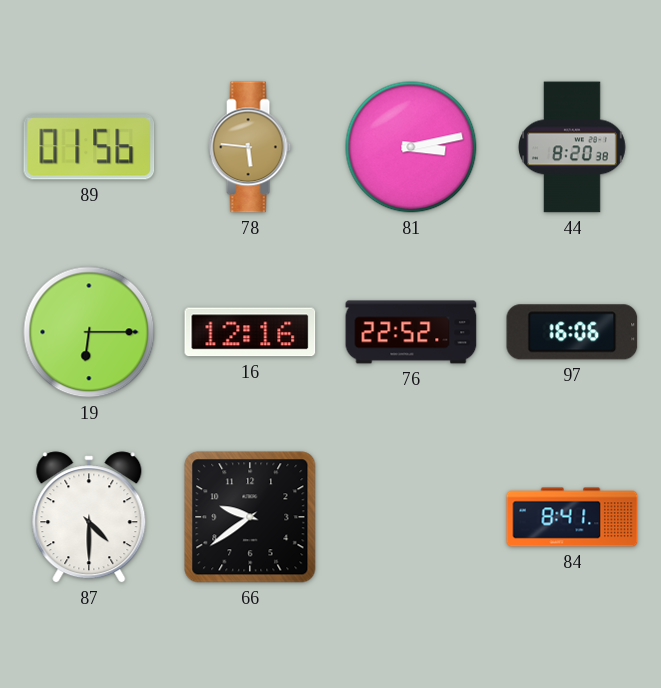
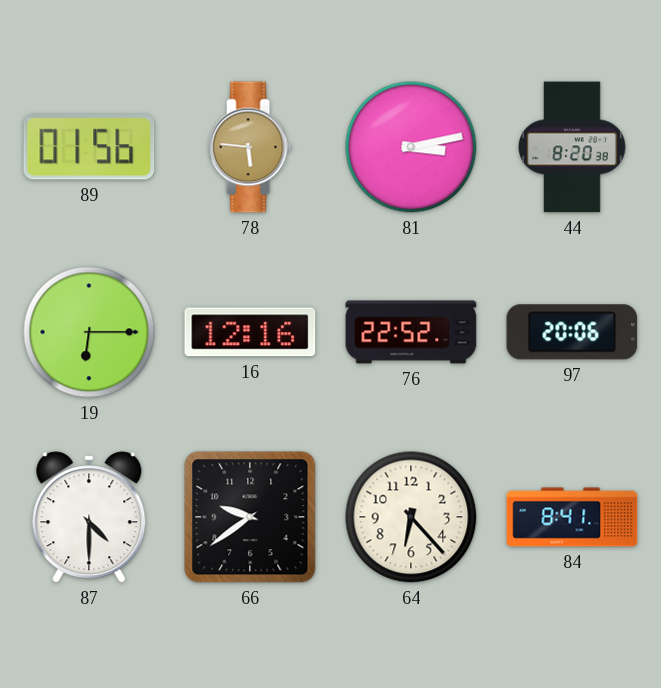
97: 16:06 -> 20:06
64: none -> 6:23
